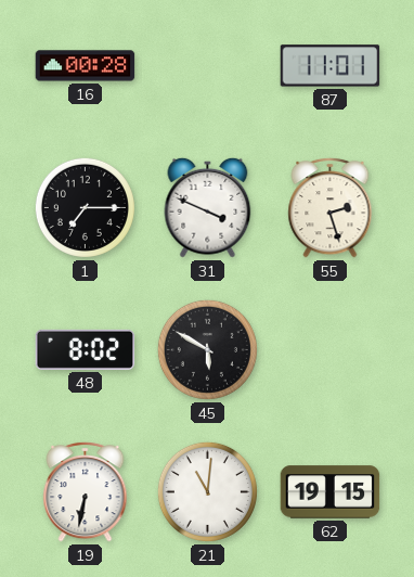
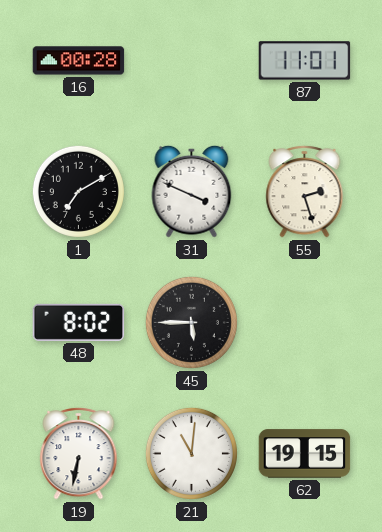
1: 7:15 -> 7:10
45: 5:50 -> 5:45
